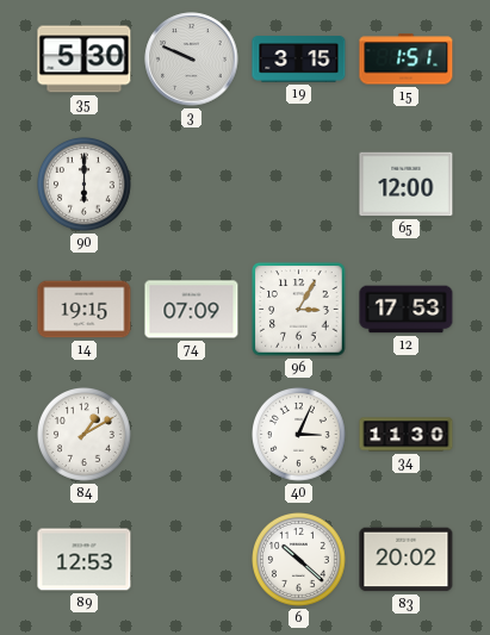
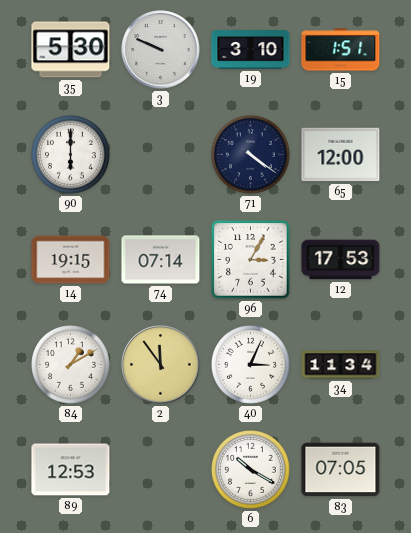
19: 3:15 -> 3:10
71: none -> 4:21
74: 07:09 -> 07:14
2: none -> 11:54
34: 11:30 -> 11:34
6: 10:22 -> 10:20
83: 20:02 -> 07:05
